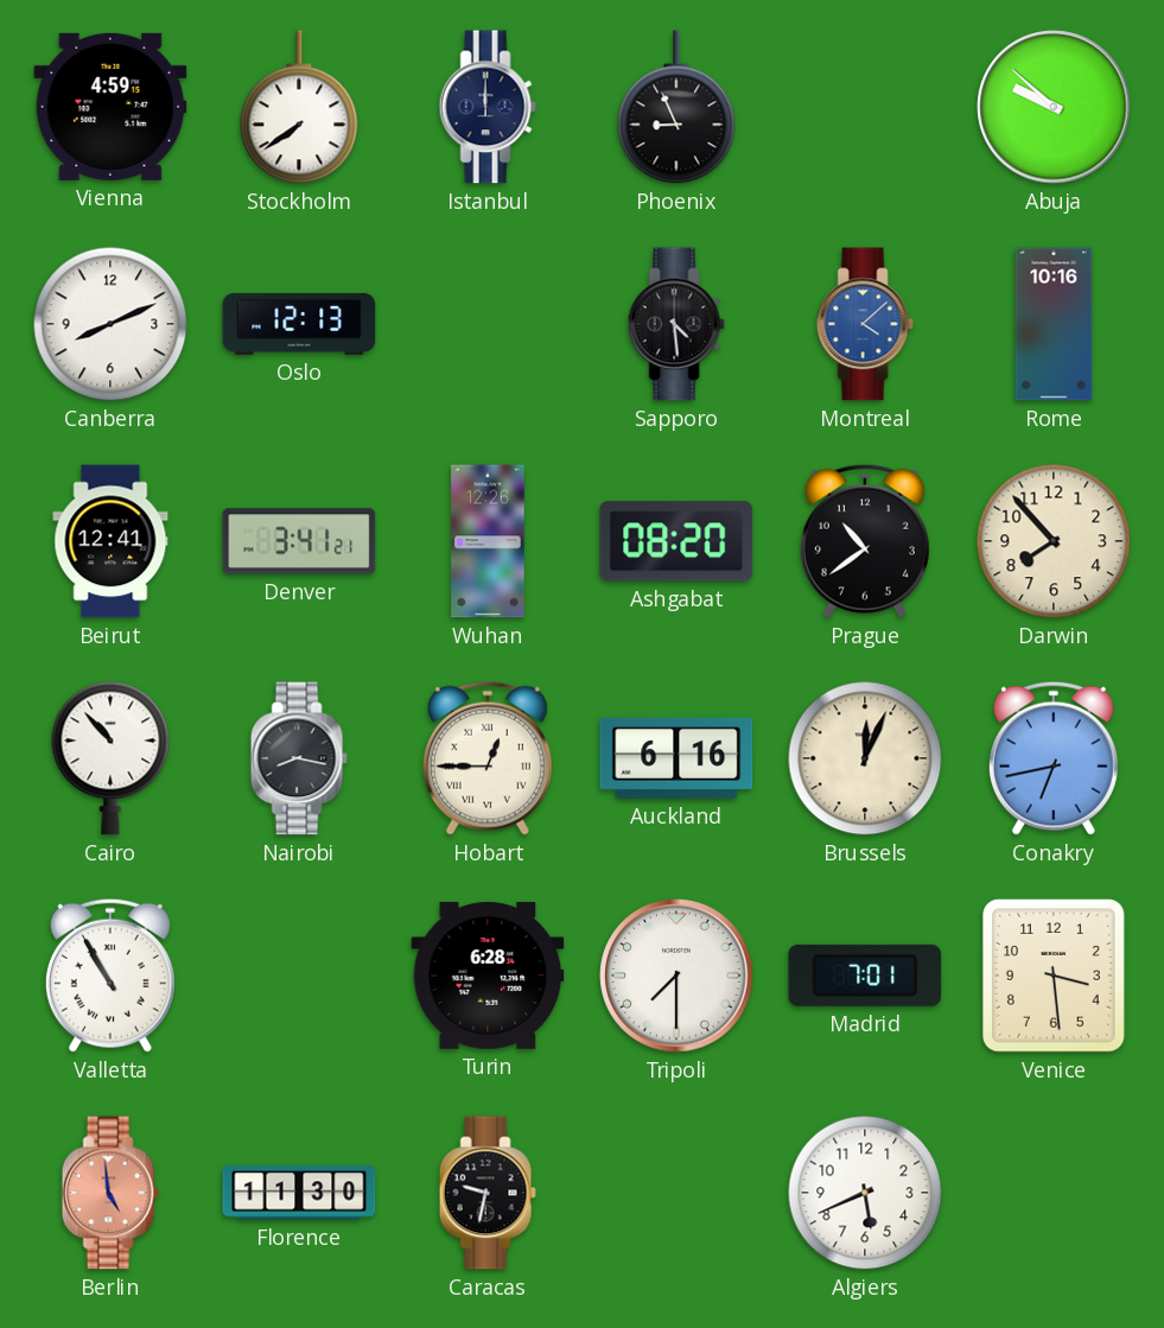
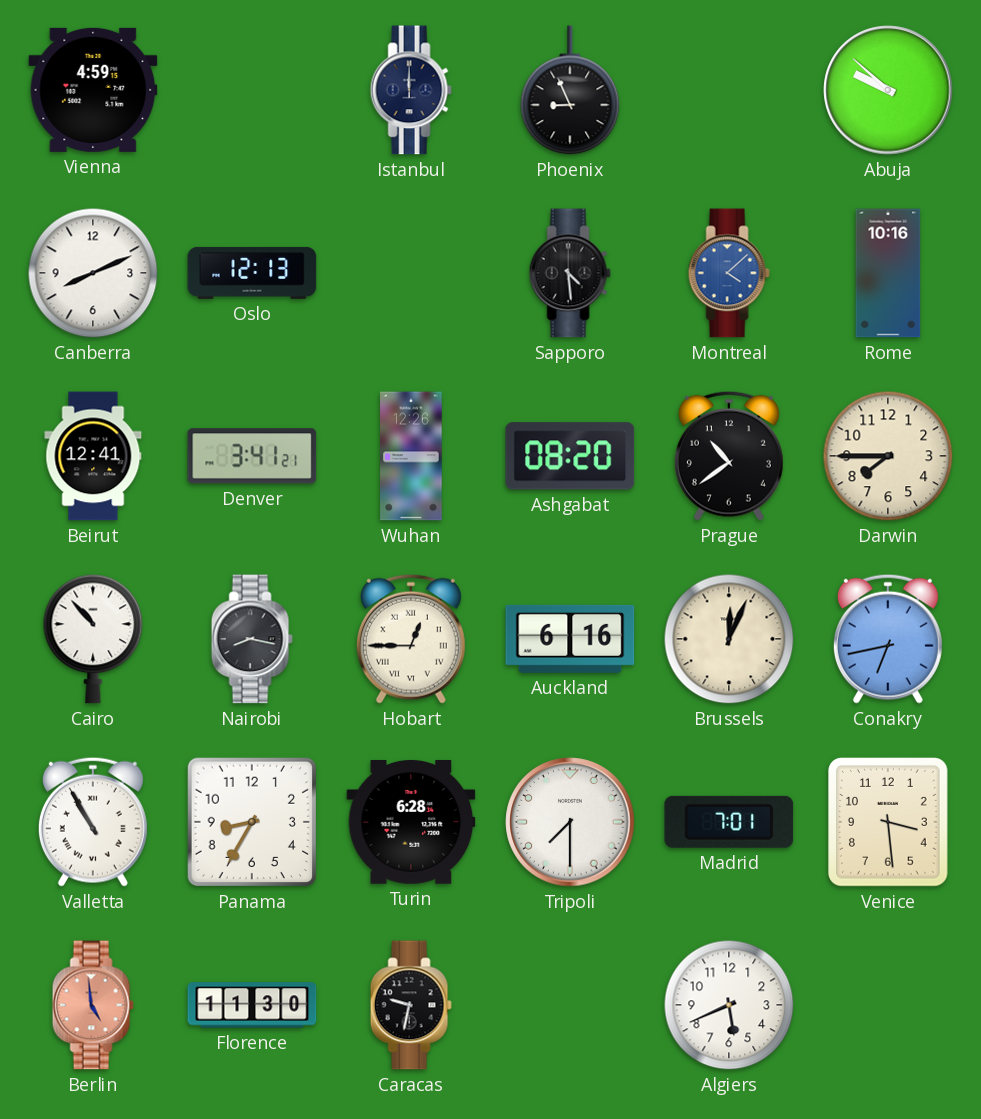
Stockholm: 7:39 -> none
Darwin: 7:53 -> 7:45
Panama: none -> 8:35
